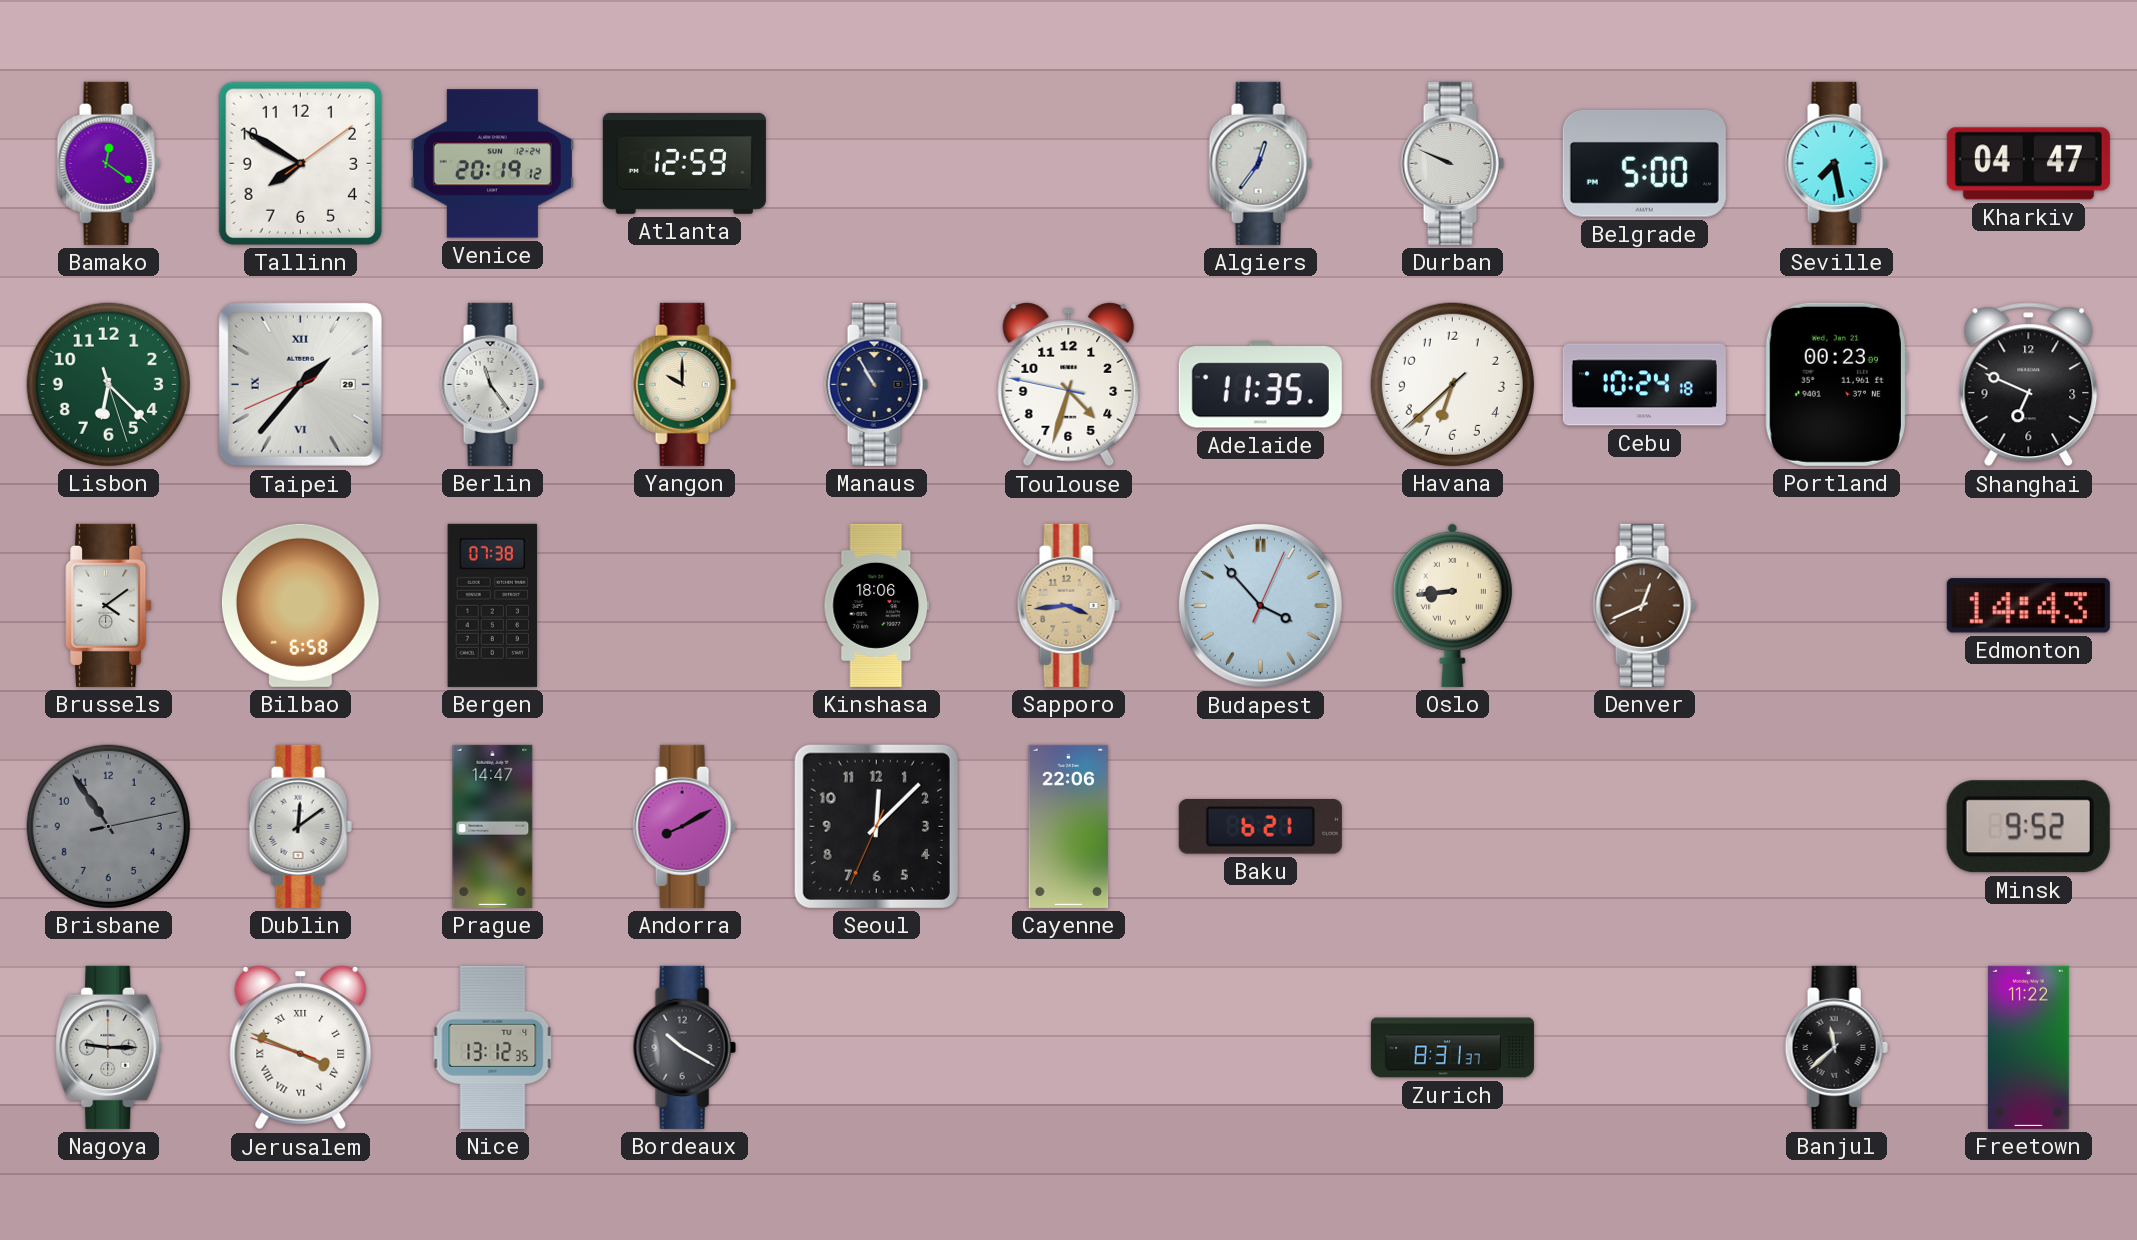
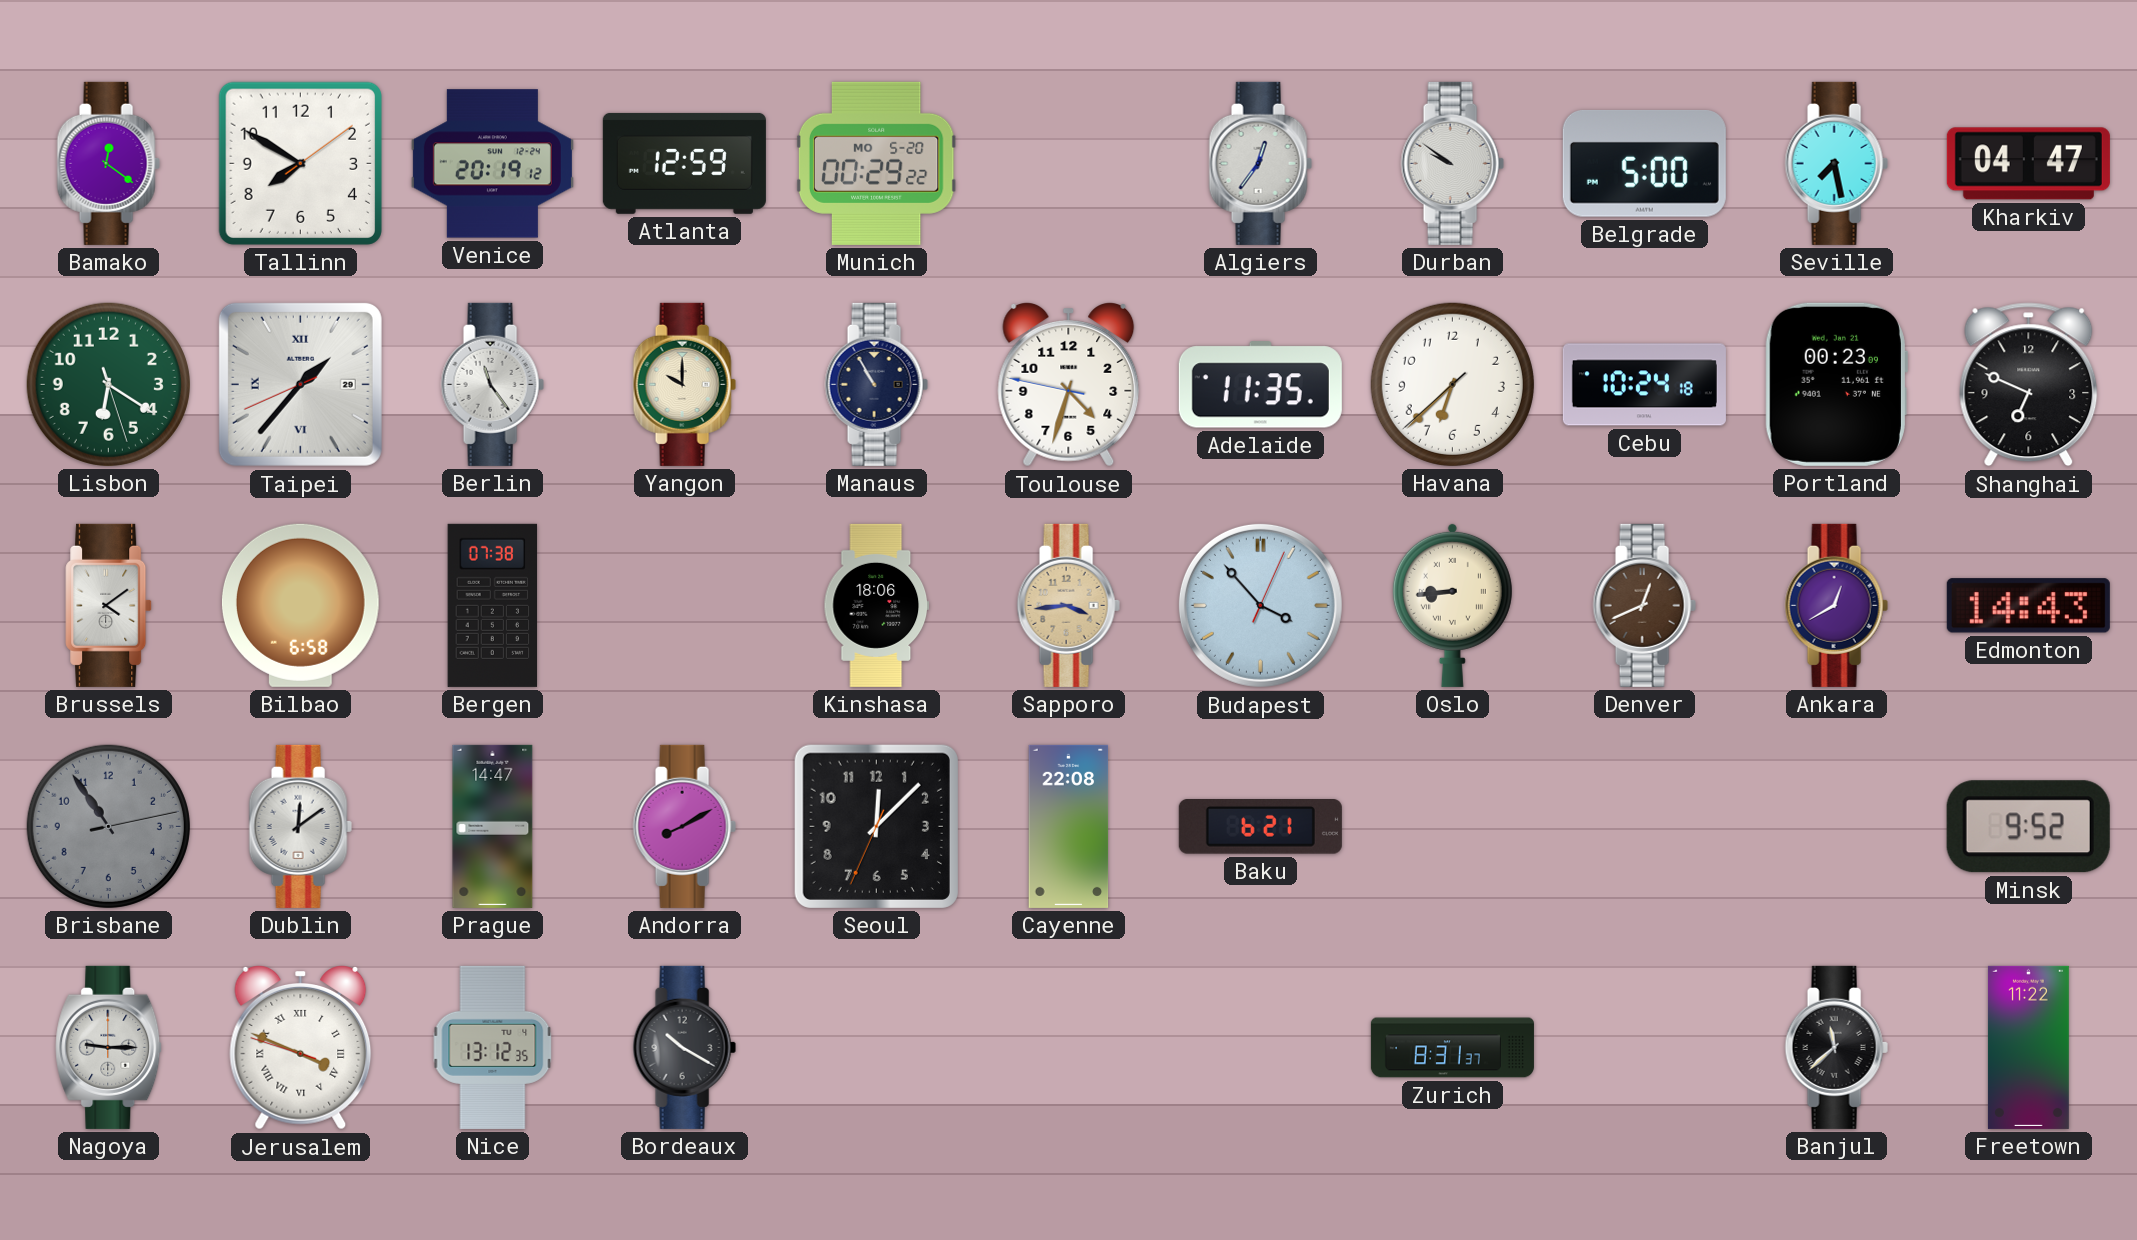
Munich: none -> 00:29
Durban: 9:49 -> 9:51
Lisbon: 6:22 -> 6:20
Ankara: none -> 12:40
Cayenne: 22:06 -> 22:08
